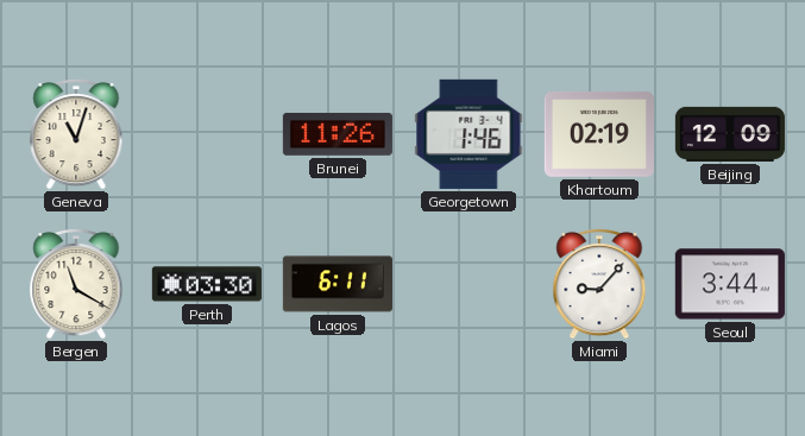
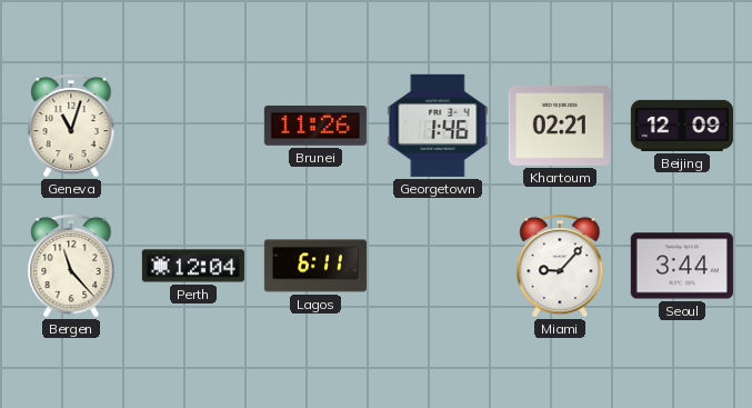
Khartoum: 02:19 -> 02:21
Bergen: 11:20 -> 11:23
Perth: 03:30 -> 12:04
